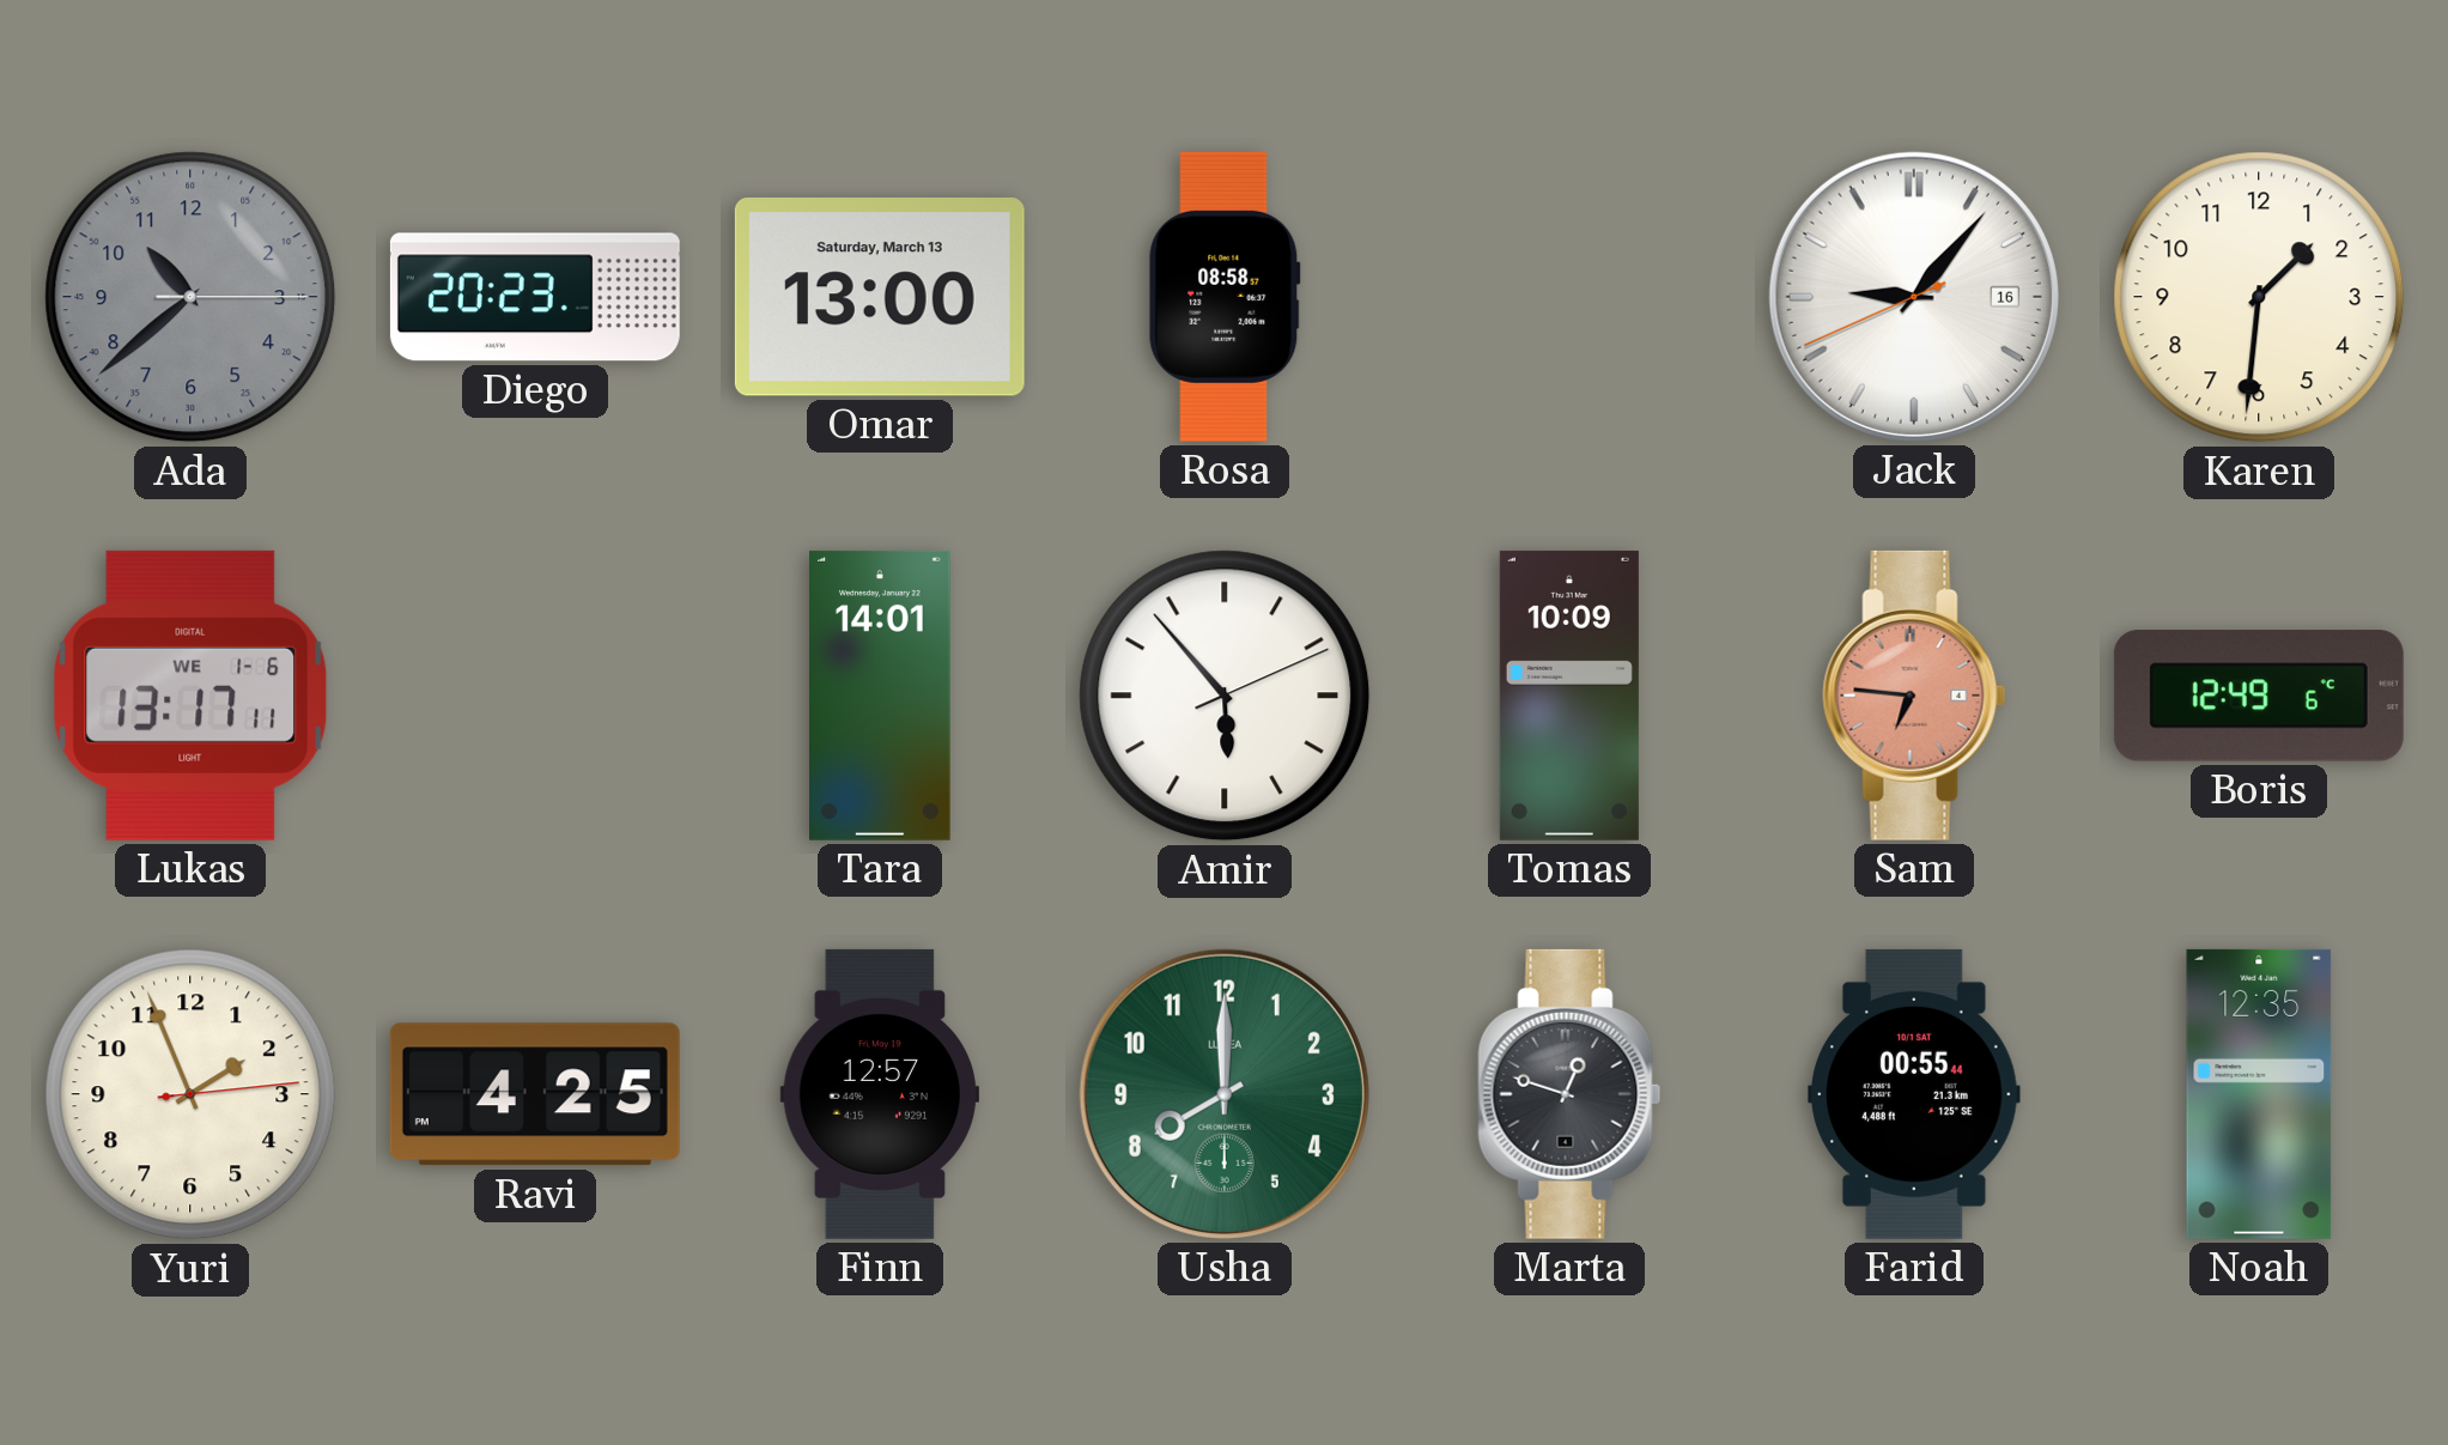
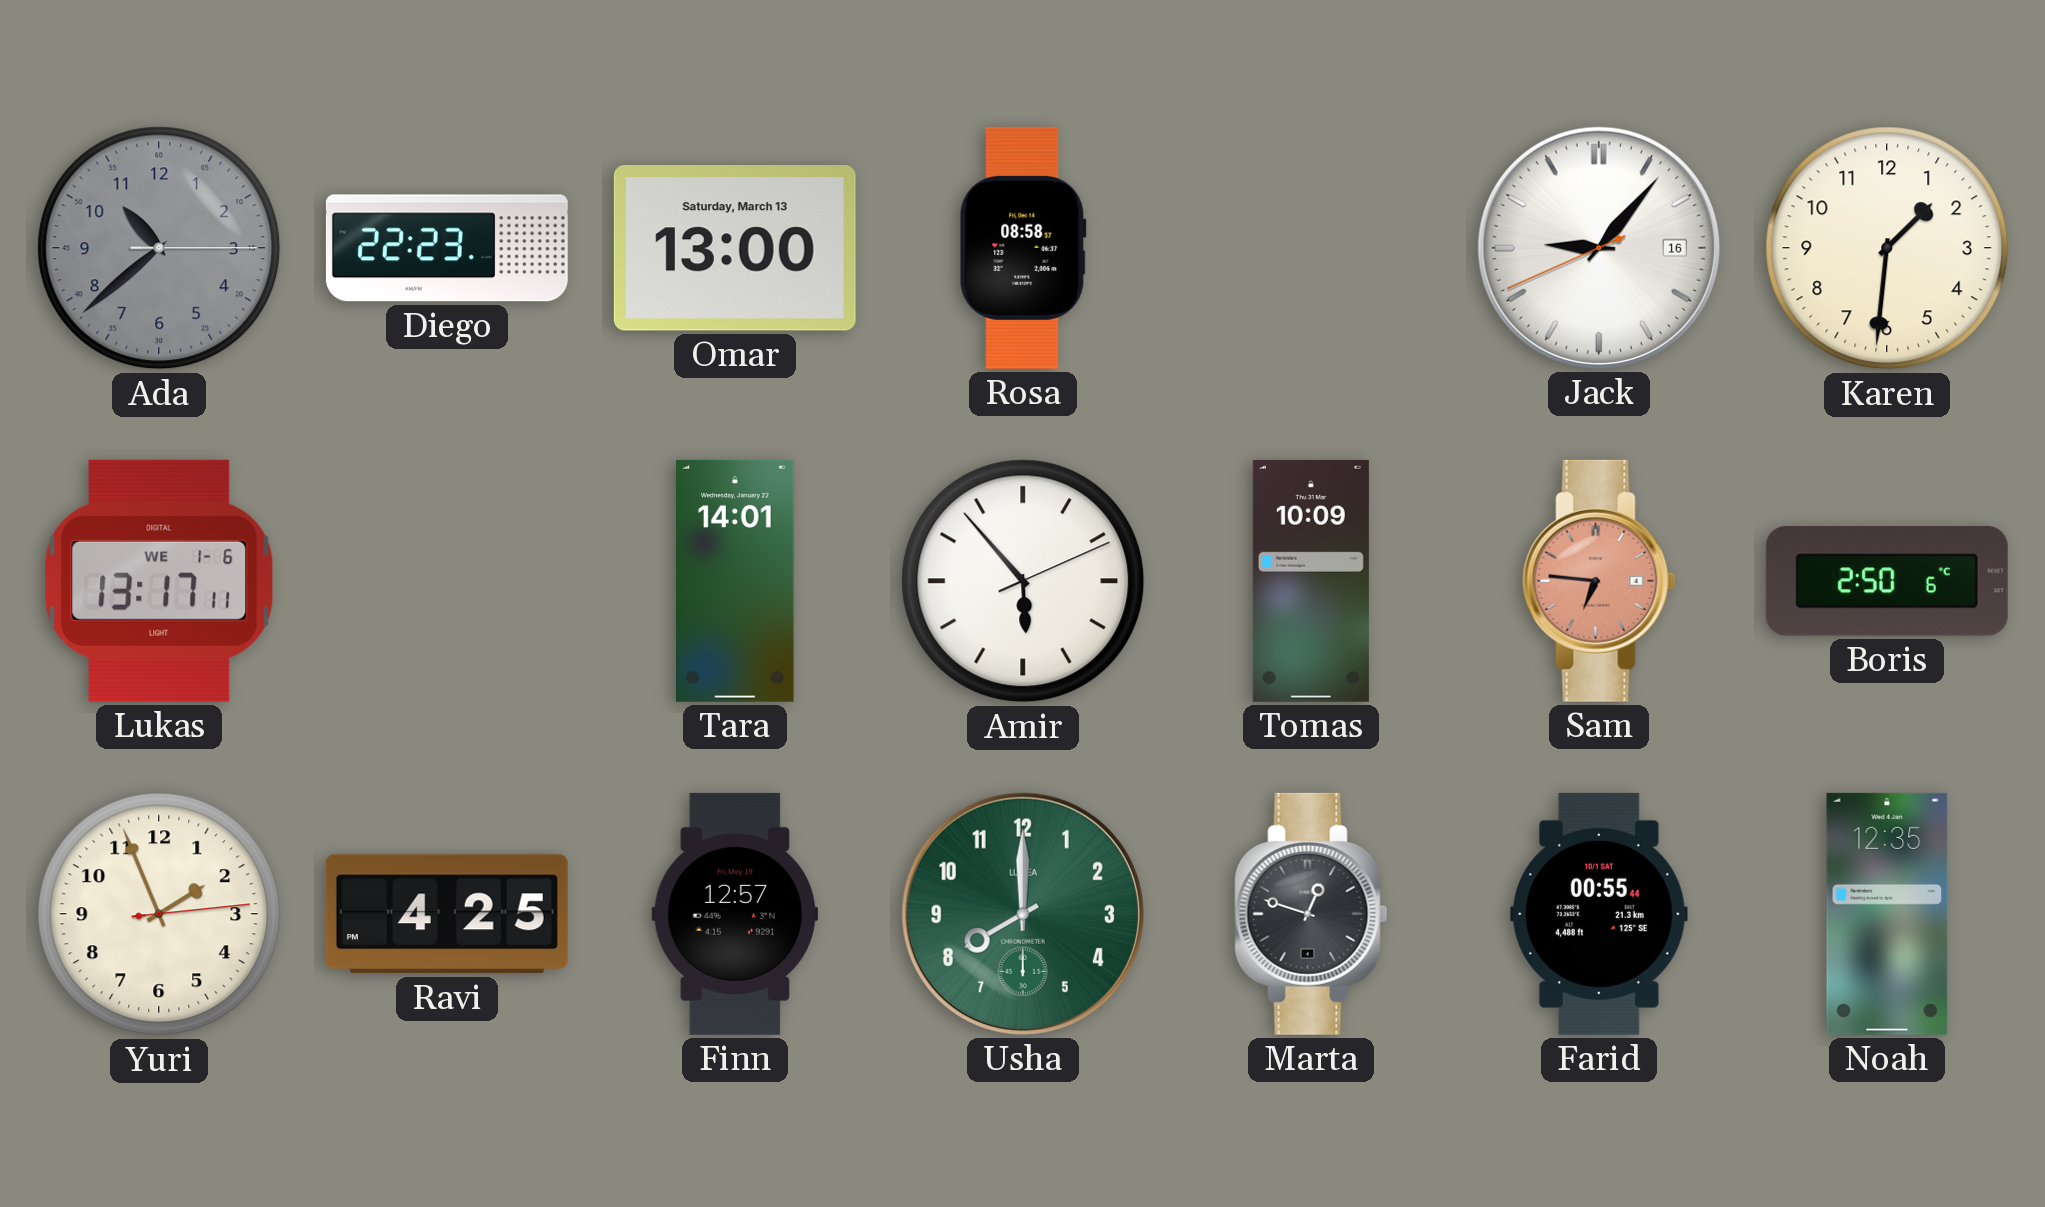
Diego: 20:23 -> 22:23
Boris: 12:49 -> 2:50
